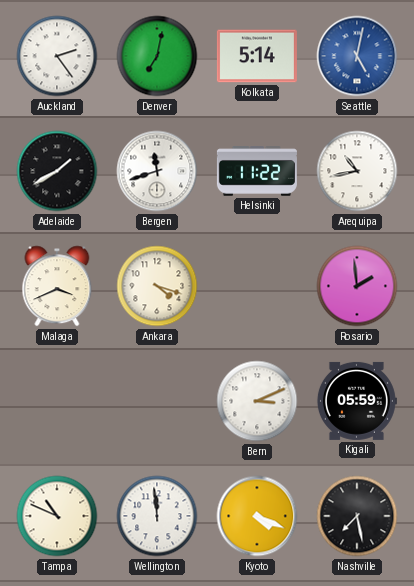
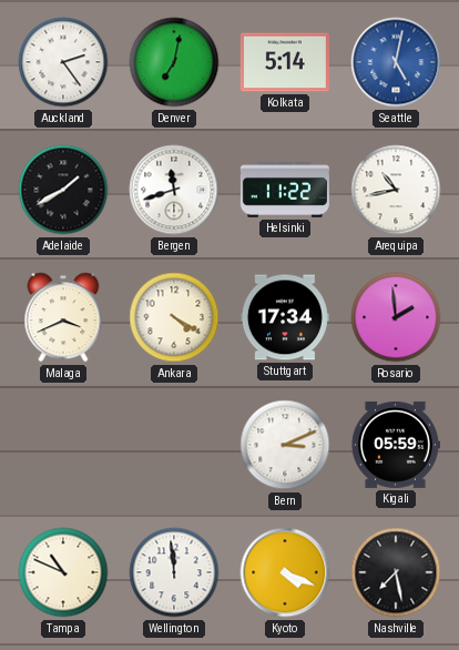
Ankara: 4:18 -> 4:20
Stuttgart: none -> 17:34
